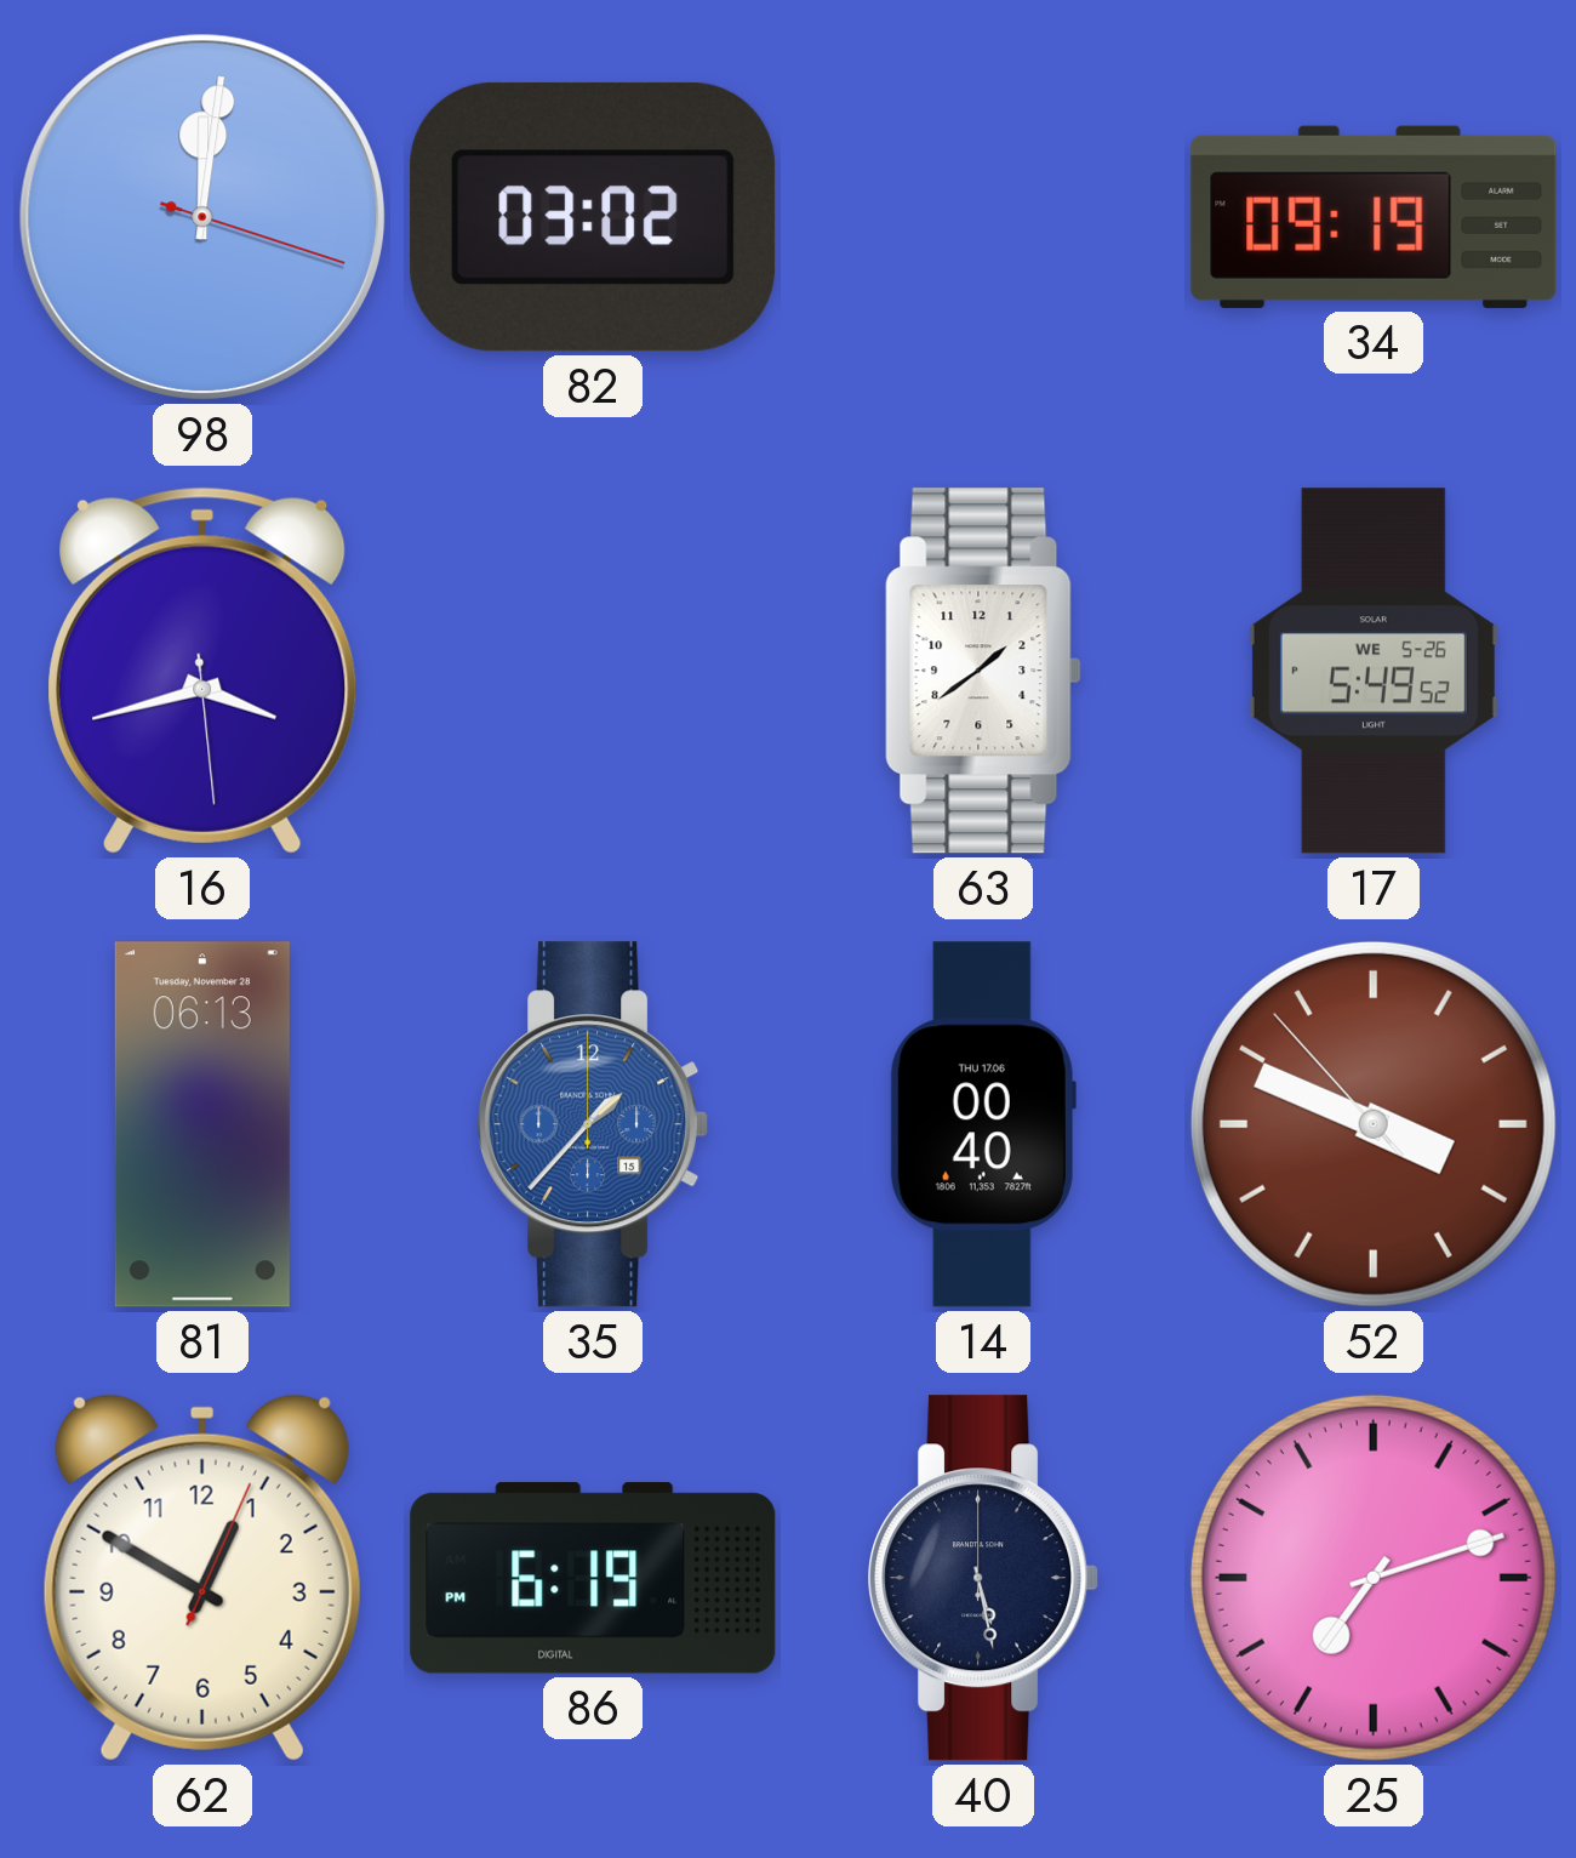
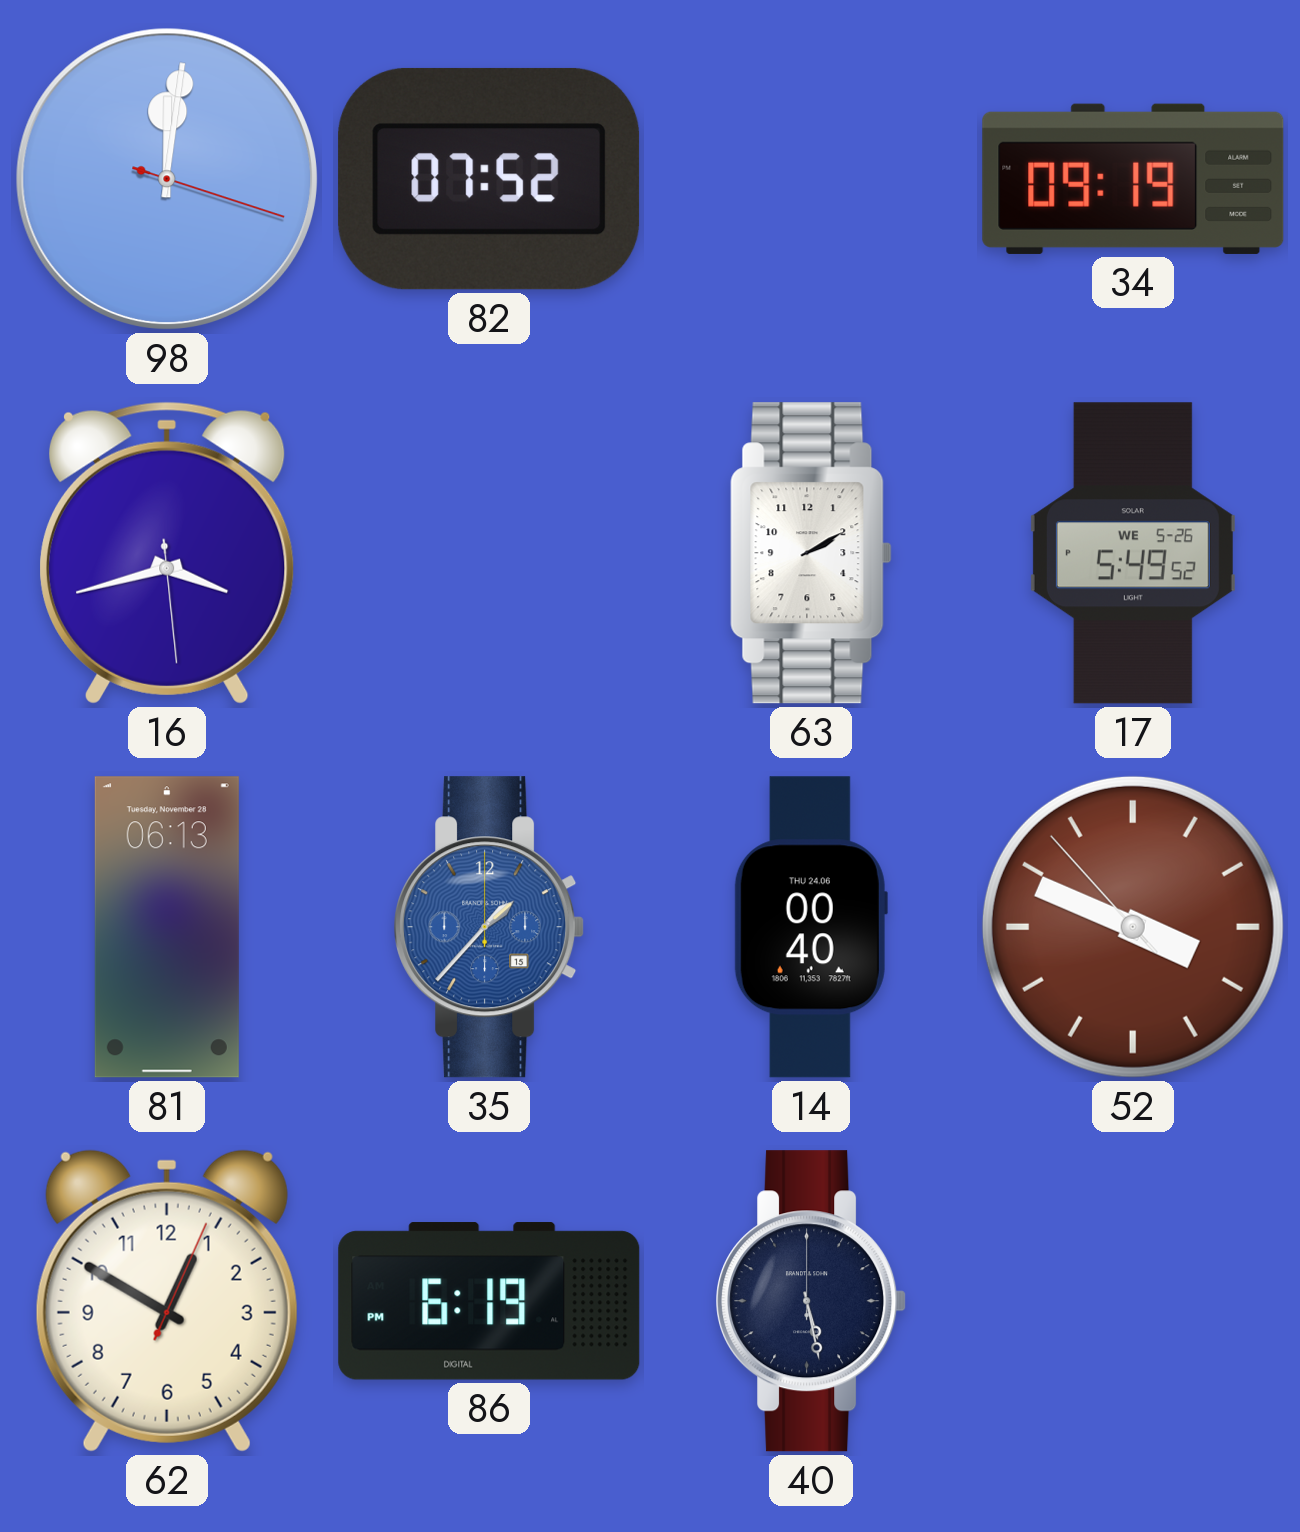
82: 03:02 -> 07:52
63: 1:39 -> 2:10
14 date: THU 17.06 -> THU 24.06
25: 7:12 -> none
